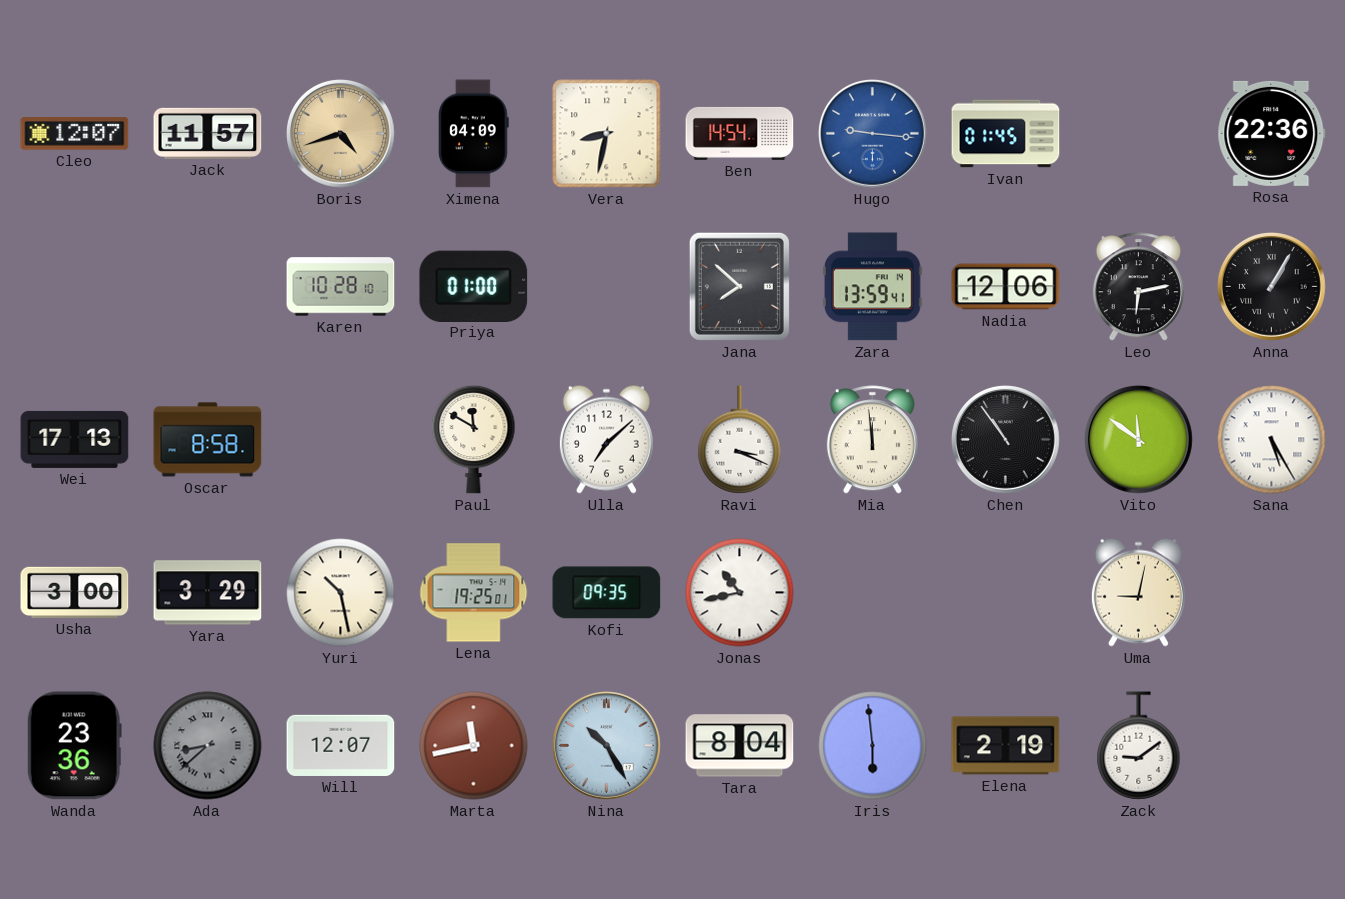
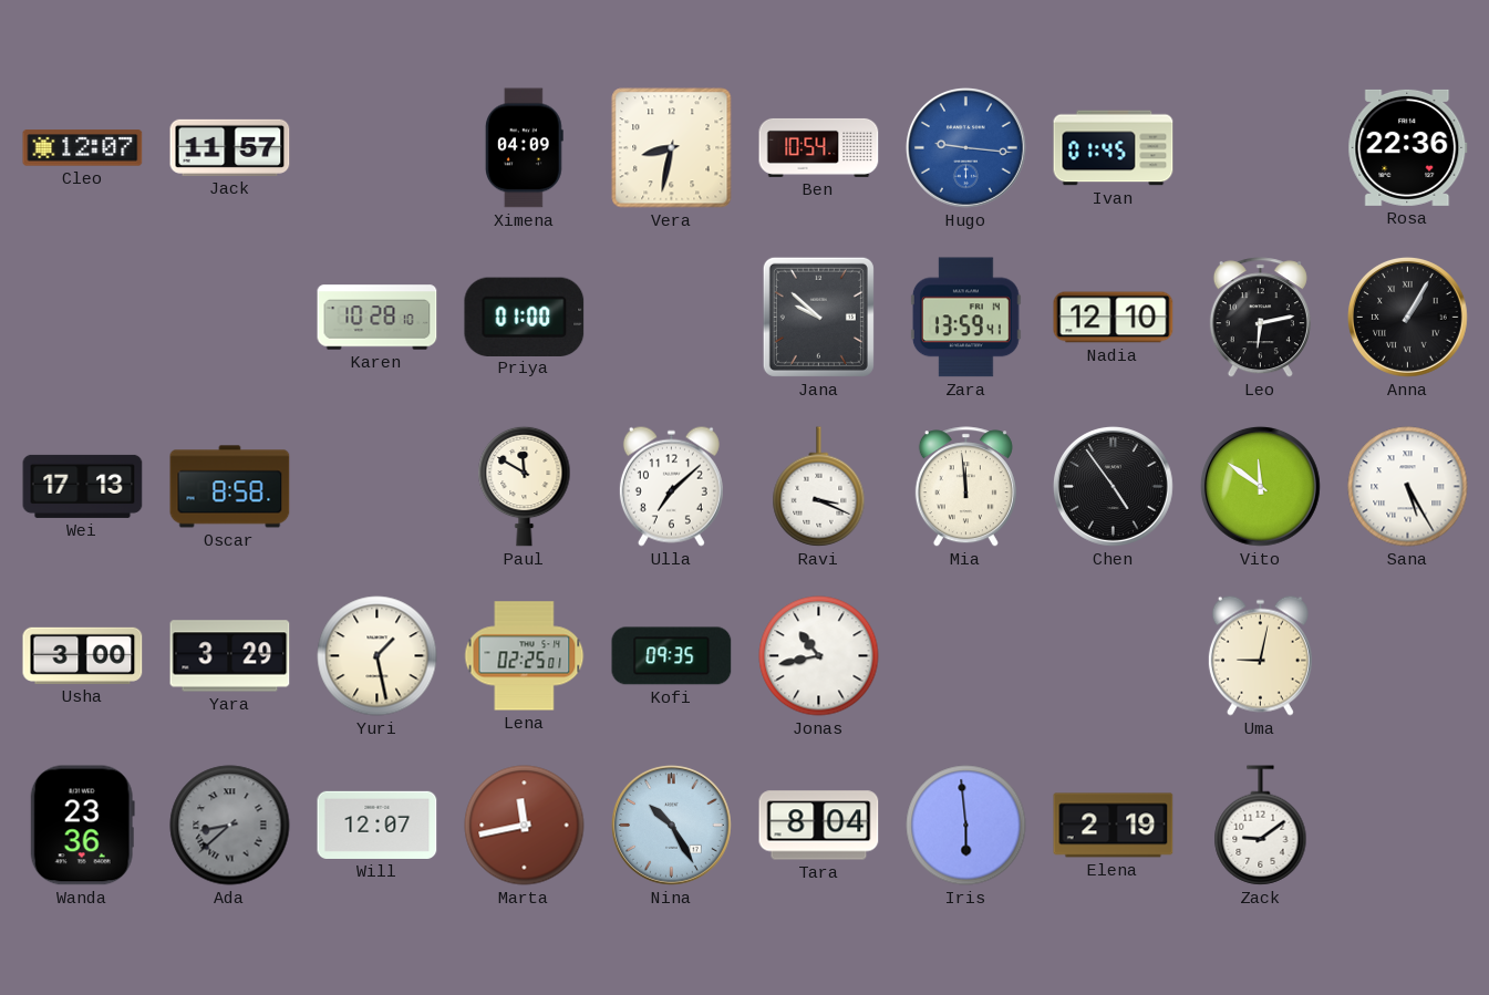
Boris: 4:42 -> none
Ben: 14:54 -> 10:54
Jana: 7:52 -> 9:52
Nadia: 12:06 -> 12:10
Chen: 10:54 -> 4:54
Yuri: 10:28 -> 1:28
Lena: 19:25 -> 02:25
